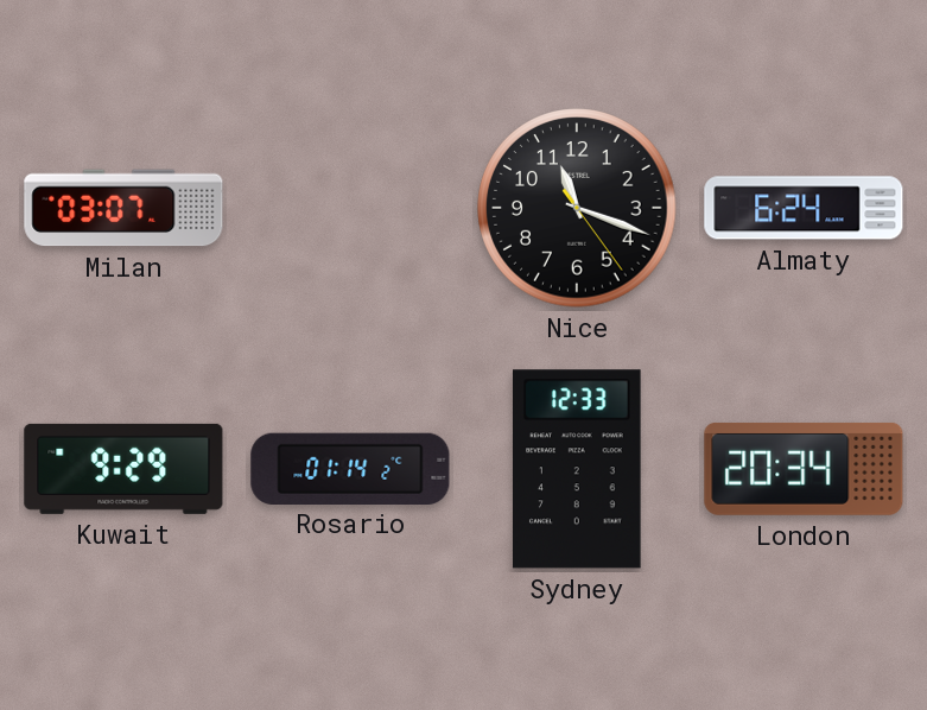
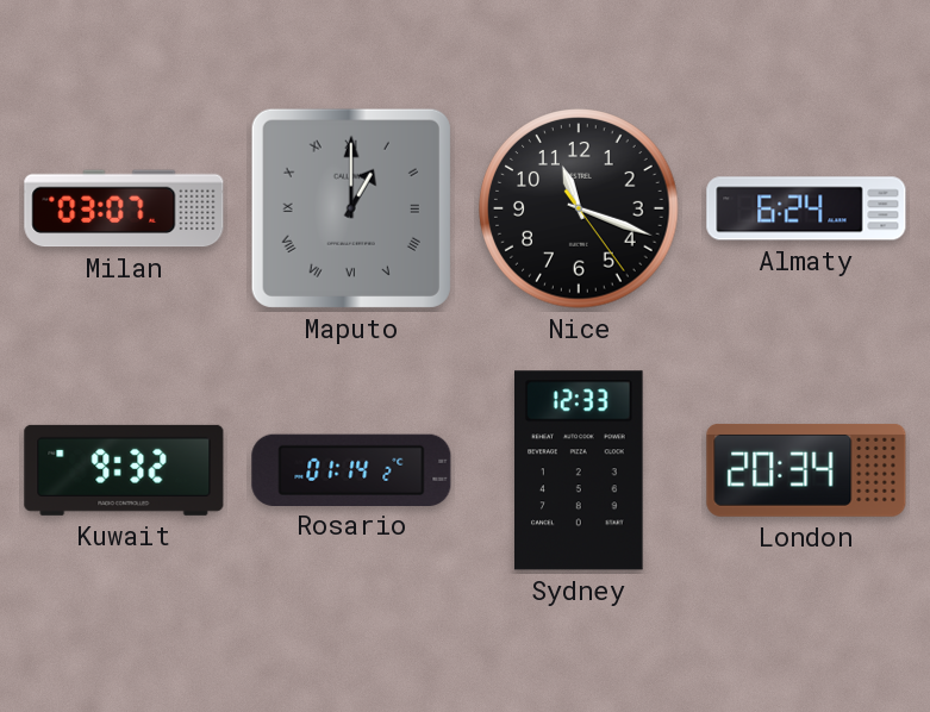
Maputo: none -> 1:00
Kuwait: 9:29 -> 9:32
